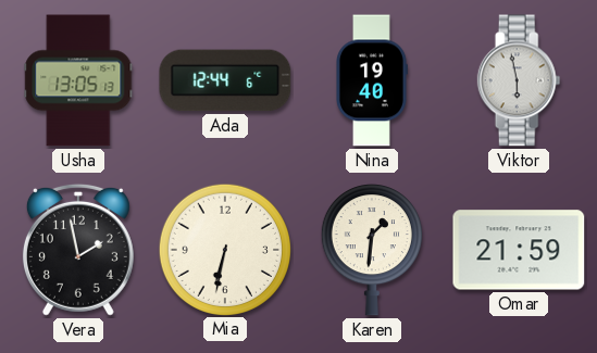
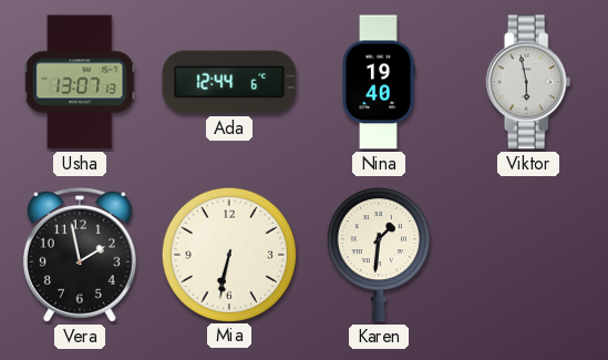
Usha: 13:05 -> 13:07
Omar: 21:59 -> none
